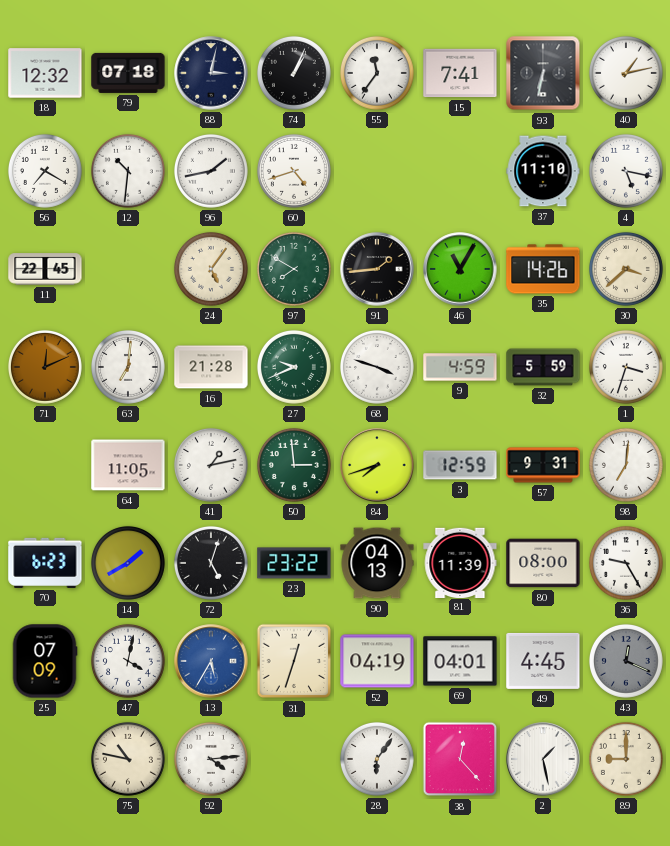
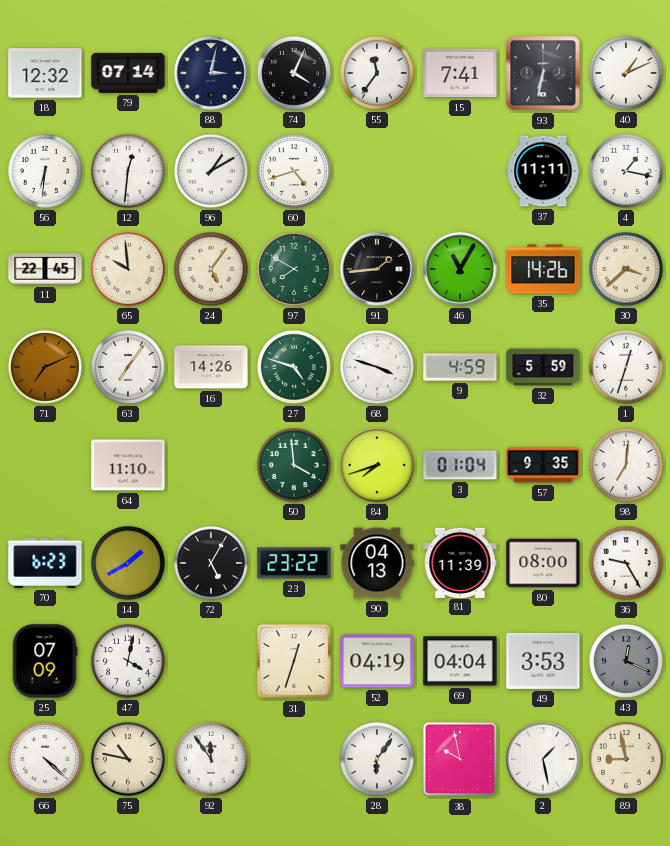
79: 07:18 -> 07:14
74: 1:04 -> 4:04
40: 1:13 -> 1:11
56: 7:20 -> 6:31
12: 10:31 -> 12:31
96: 1:43 -> 1:10
37: 11:10 -> 11:11
4: 5:17 -> 1:17
65: none -> 9:59
71: 12:11 -> 7:11
63: 7:01 -> 7:06
16: 21:28 -> 14:26
27: 9:41 -> 4:48
1: 3:33 -> 12:33
64: 11:05 -> 11:10
41: 1:13 -> none
50: 2:59 -> 3:59
3: 12:59 -> 01:04
57: 9:31 -> 9:35
72: 5:03 -> 5:05
13: 5:35 -> none
69: 04:01 -> 04:04
49: 4:45 -> 3:53
66: none -> 4:22
92: 4:14 -> 11:54
38: 12:23 -> 9:58
89: 9:00 -> 8:58
